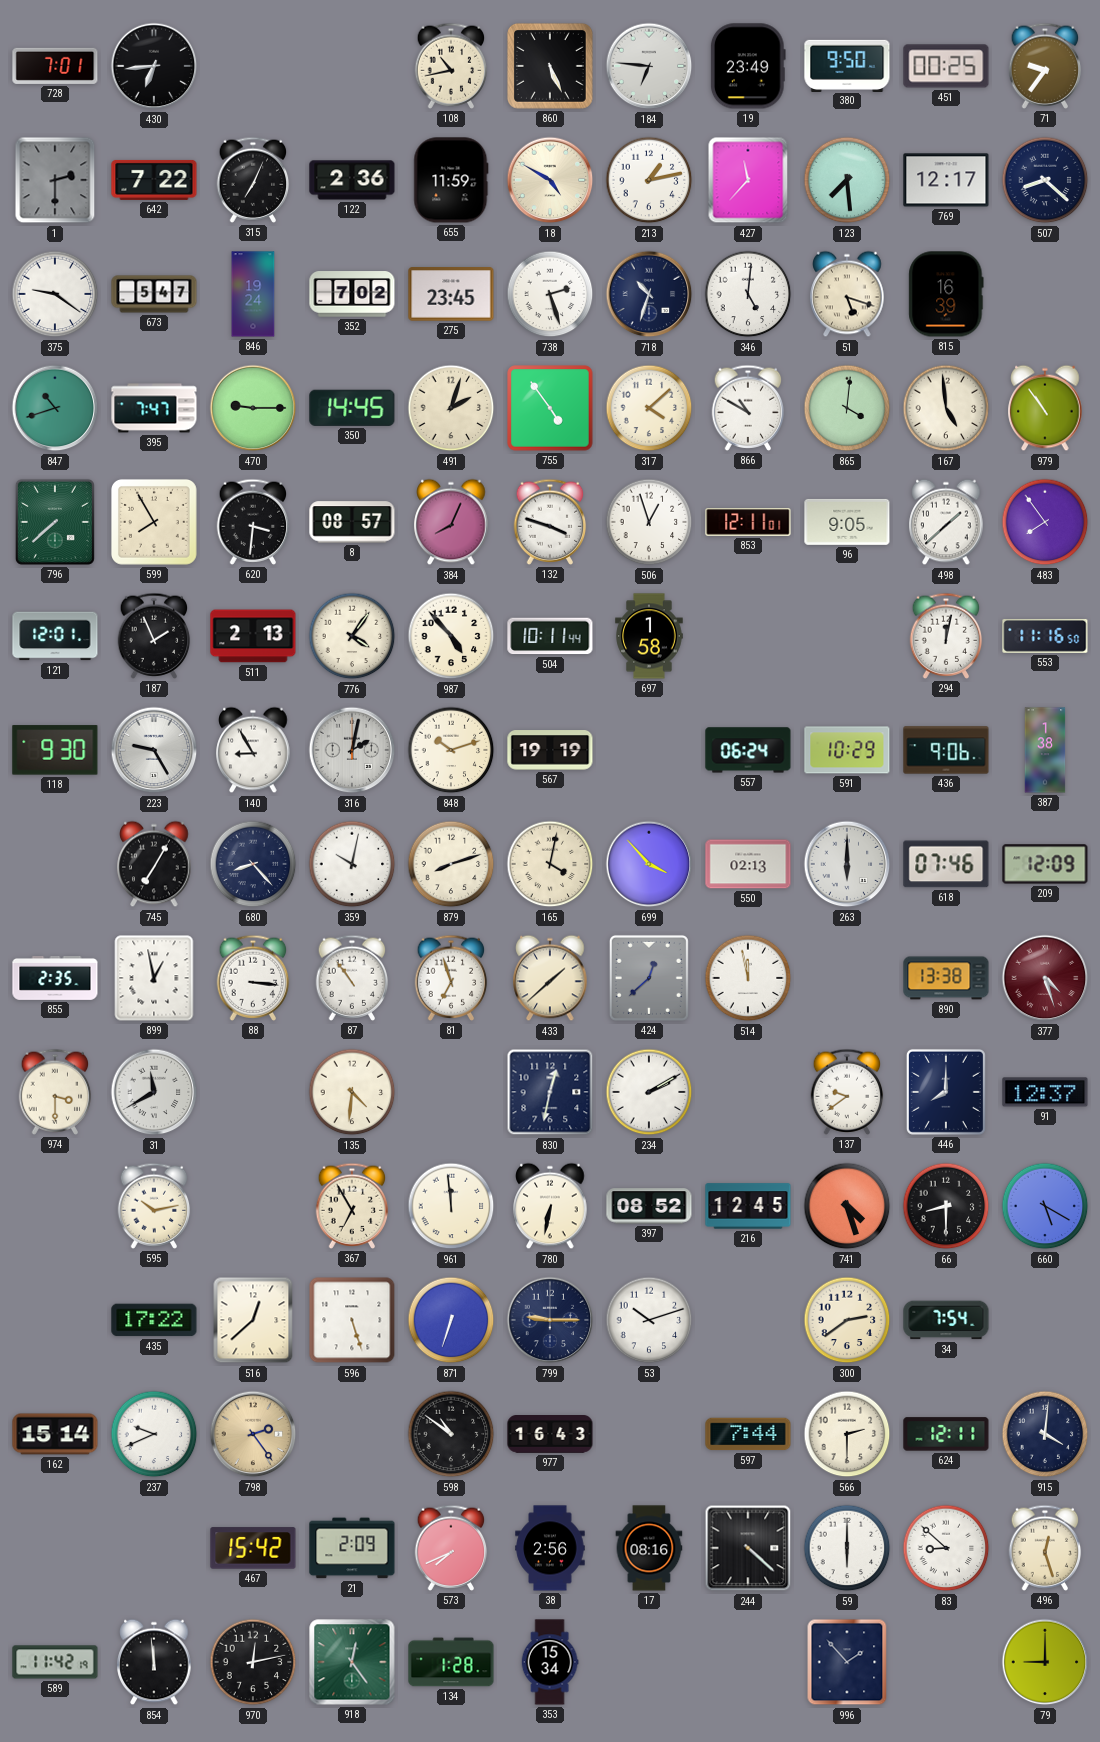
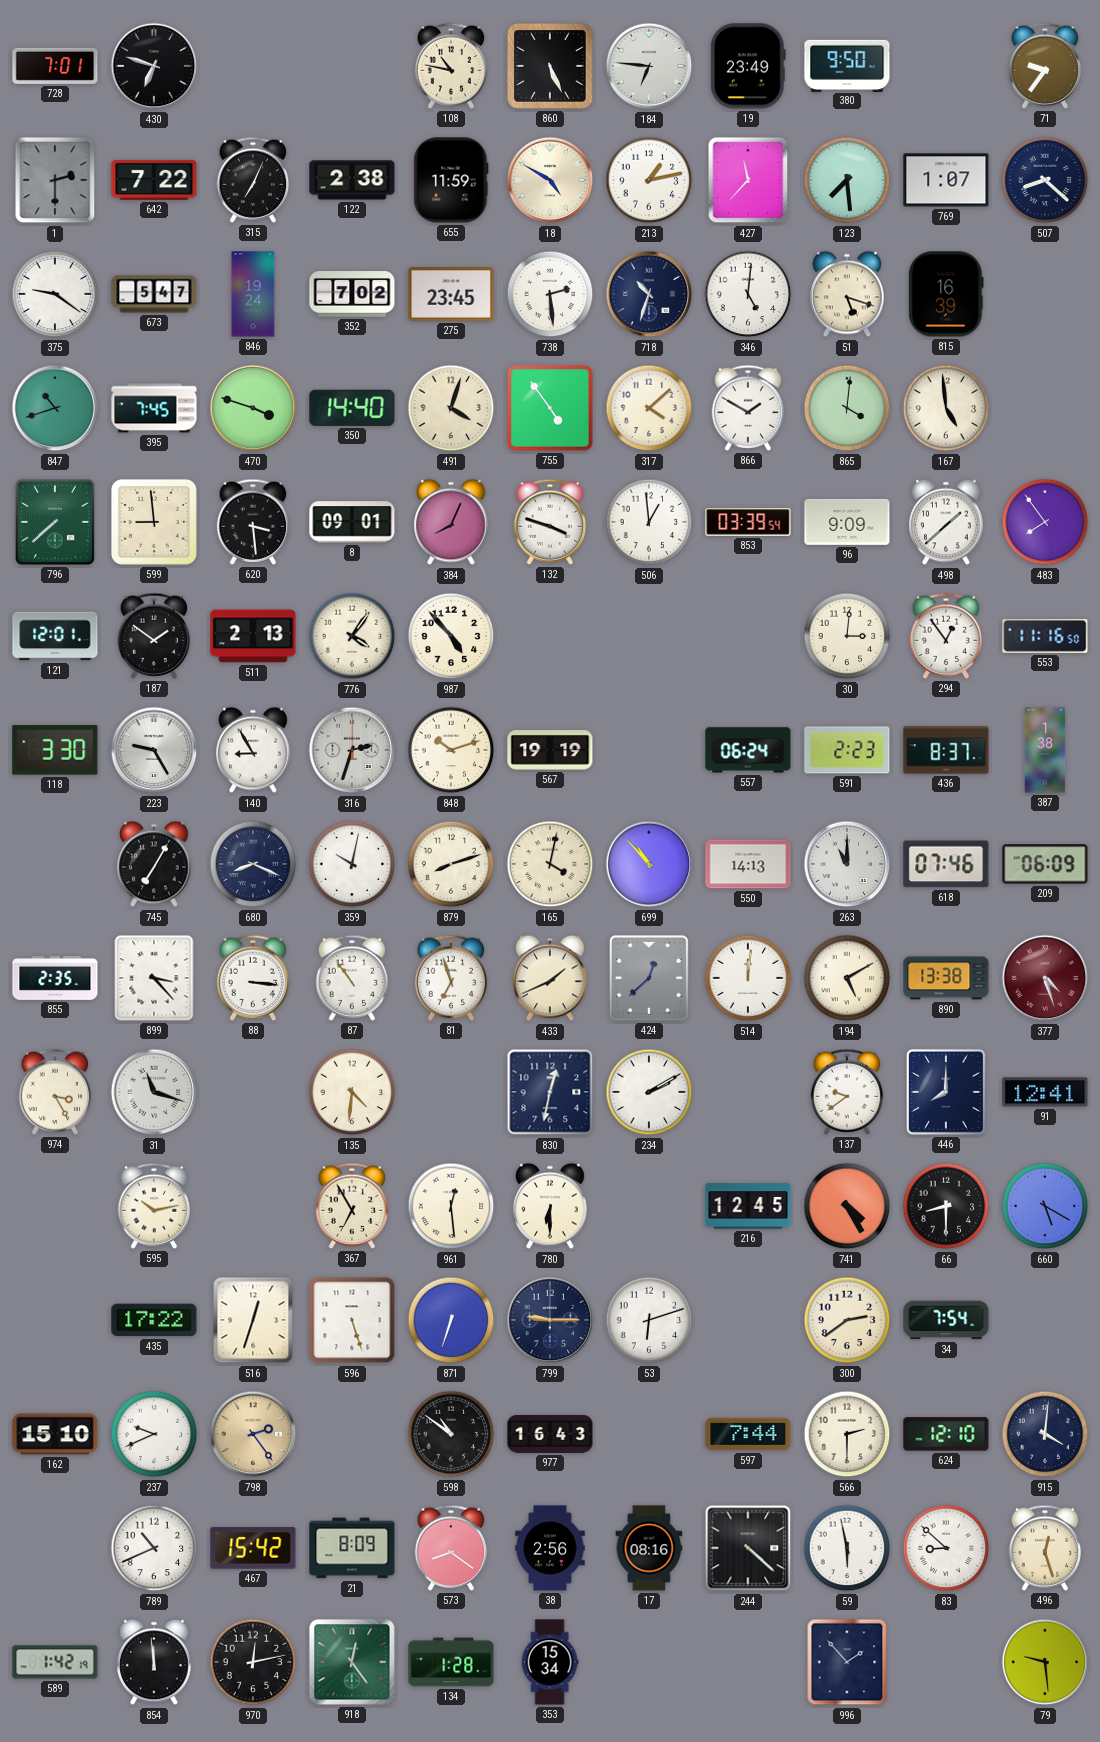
430: 6:44 -> 6:48
108: 10:43 -> 10:47
451: 00:25 -> none
122: 2:36 -> 2:38
769: 12:17 -> 1:07
738: 2:27 -> 2:29
395: 7:47 -> 7:45
470: 9:15 -> 3:48
350: 14:45 -> 14:40
491: 2:03 -> 4:03
866: 10:50 -> 1:50
979: 10:54 -> none
599: 7:55 -> 8:59
620: 3:31 -> 3:29
8: 08:57 -> 09:01
506: 12:57 -> 12:59
853: 12:11 -> 03:39
96: 9:05 -> 9:09
187: 1:56 -> 1:51
504: 10:11 -> none
697: 1:58 -> none
30: none -> 3:01
294: 12:02 -> 12:54
118: 9:30 -> 3:30
316: 2:02 -> 2:33
591: 10:29 -> 2:23
436: 9:06 -> 8:37
680: 8:23 -> 8:19
699: 3:53 -> 10:53
550: 02:13 -> 14:13
263: 6:00 -> 11:00
209: 12:09 -> 06:09
899: 12:58 -> 3:23
433: 1:38 -> 1:41
514: 11:58 -> 12:01
194: none -> 5:10
974: 3:30 -> 3:25
31: 11:40 -> 11:18
91: 12:37 -> 12:41
961: 11:59 -> 12:29
780: 6:32 -> 6:30
397: 08:52 -> none
741: 4:27 -> 4:25
516: 12:38 -> 12:33
53: 10:12 -> 6:12
162: 15:14 -> 15:10
624: 12:11 -> 12:10
789: none -> 10:41
21: 2:09 -> 8:09
573: 7:41 -> 8:21
59: 6:00 -> 5:58
589: 11:42 -> 1:42
79: 9:00 -> 9:29
